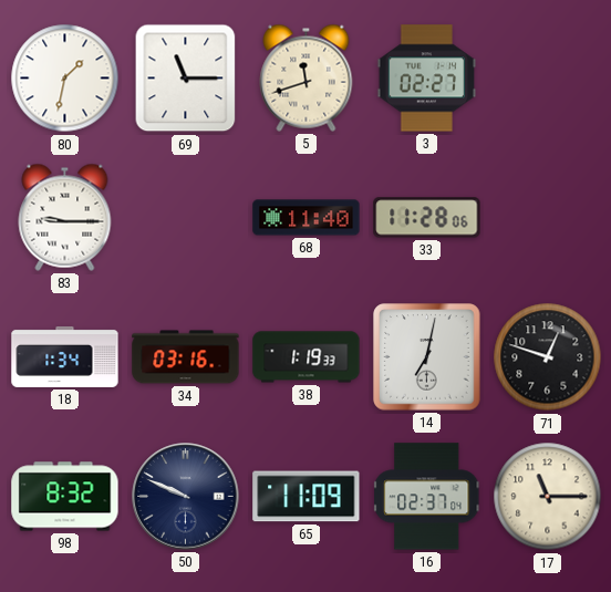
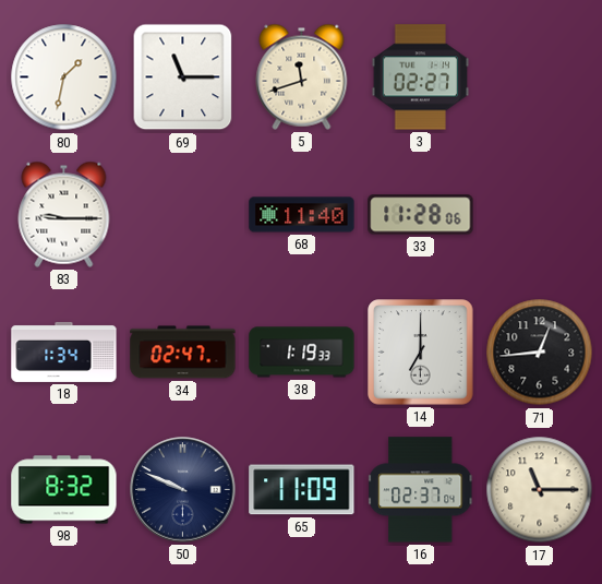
34: 03:16 -> 02:47
14: 7:02 -> 7:00
71: 12:48 -> 12:44
